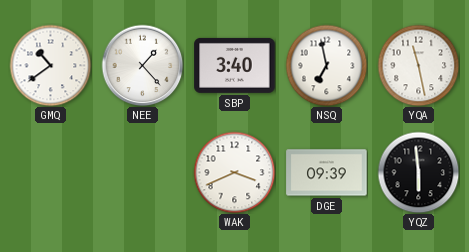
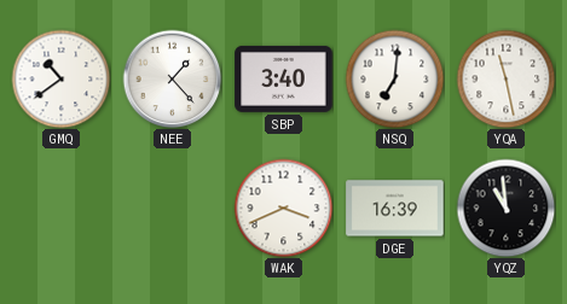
NSQ: 6:58 -> 7:01
DGE: 09:39 -> 16:39
YQZ: 5:59 -> 10:59
